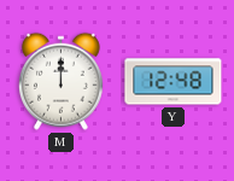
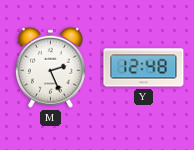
M: 12:00 -> 2:26
